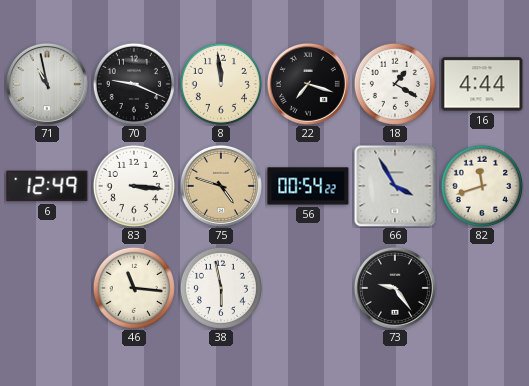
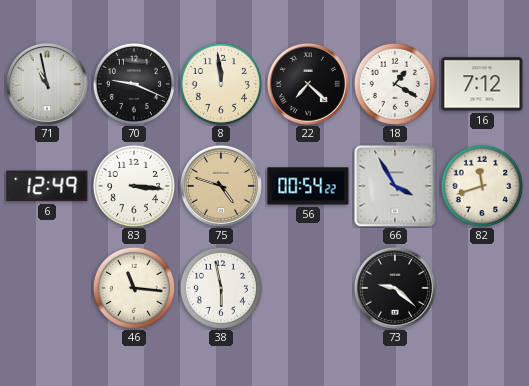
22: 7:18 -> 7:22
16: 4:44 -> 7:12
73: 9:24 -> 9:22
